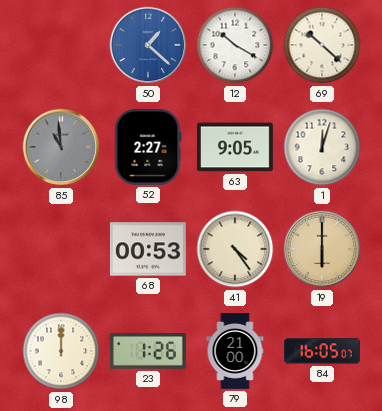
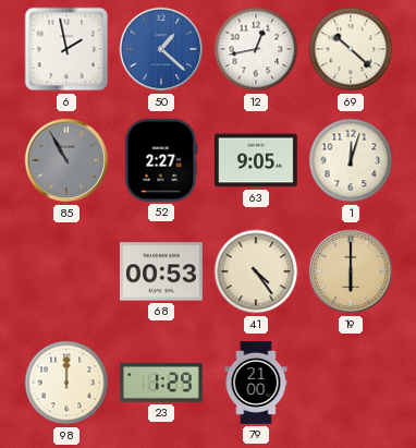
6: none -> 1:58
12: 10:20 -> 12:43
85: 10:59 -> 10:55
23: 1:26 -> 1:29
84: 16:05 -> none
